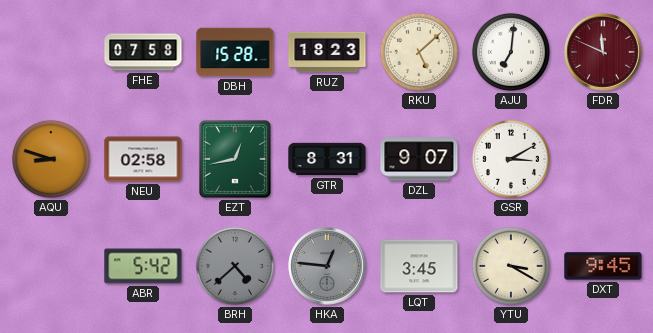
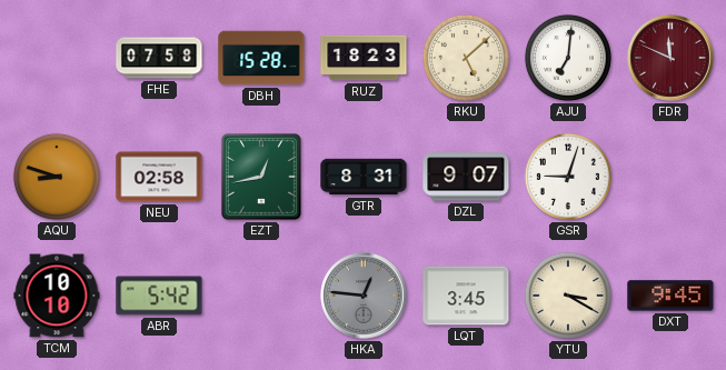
GSR: 3:10 -> 9:03
TCM: none -> 10:10
BRH: 4:38 -> none
